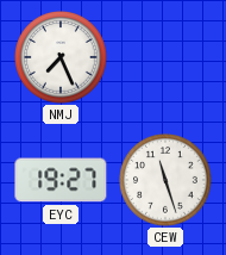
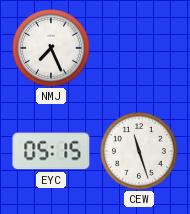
EYC: 19:27 -> 05:15
